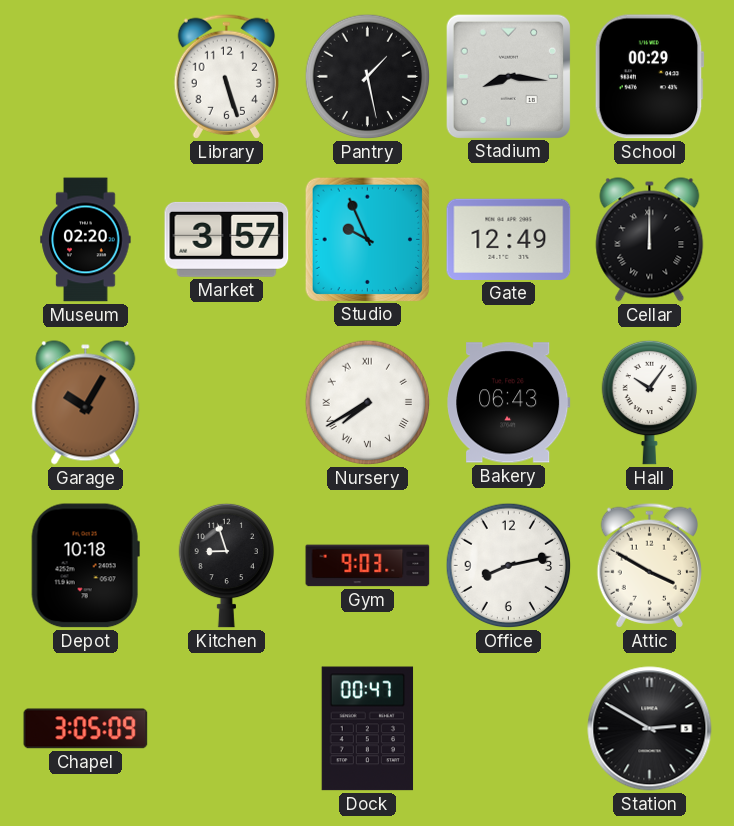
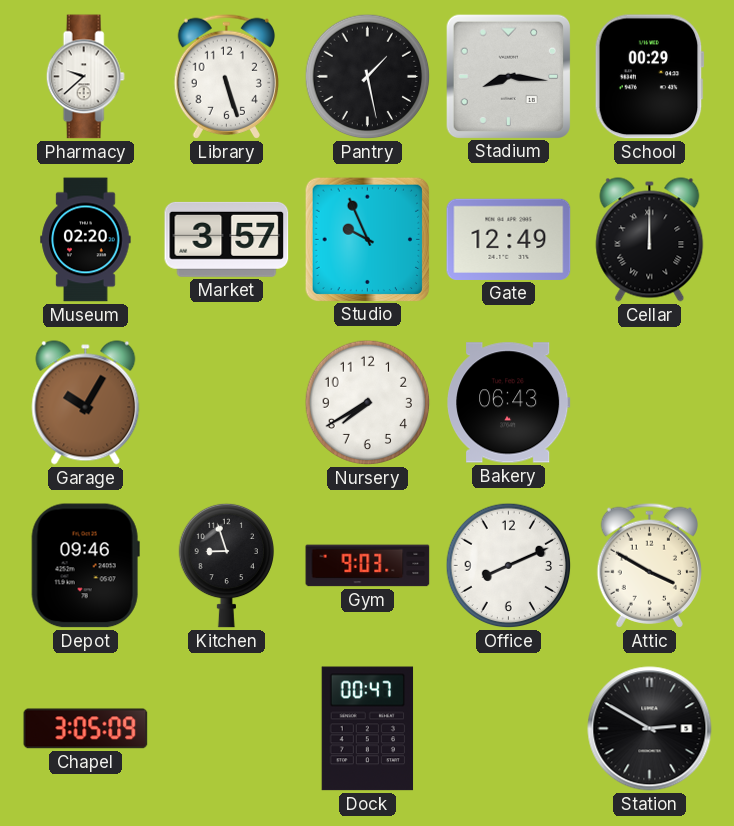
Pharmacy: none -> 9:38
Nursery numerals: Roman -> Arabic
Hall: 10:06 -> none
Depot: 10:18 -> 09:46
Office: 8:13 -> 8:11
